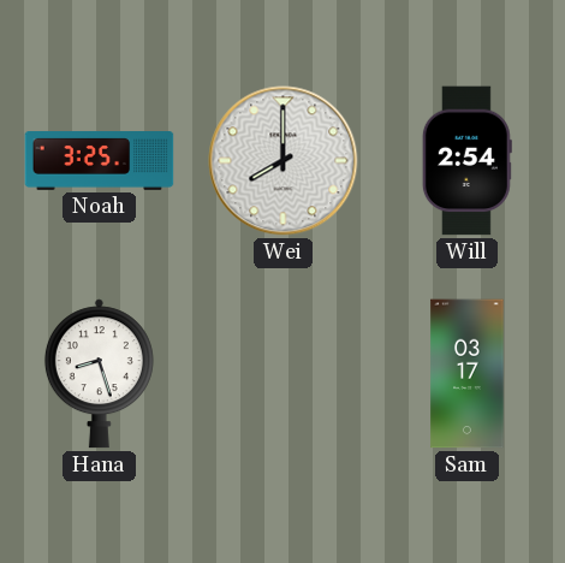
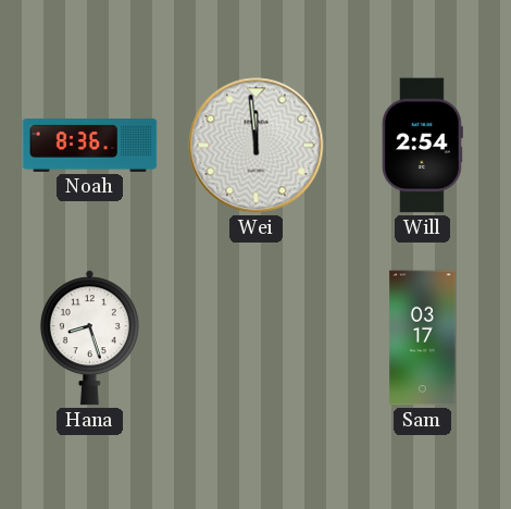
Noah: 3:25 -> 8:36
Wei: 8:00 -> 11:59
